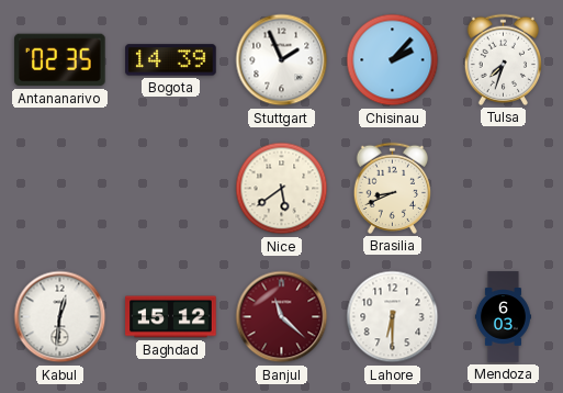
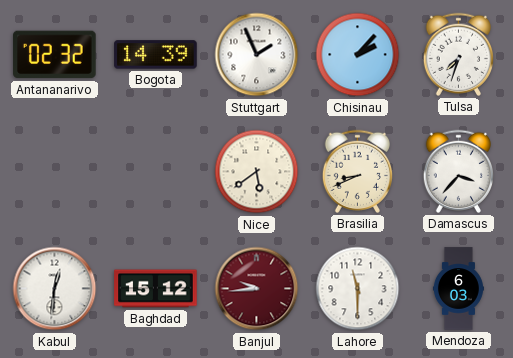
Antananarivo: 02:35 -> 02:32
Damascus: none -> 3:37
Banjul: 11:22 -> 9:44
Lahore: 6:30 -> 11:30
